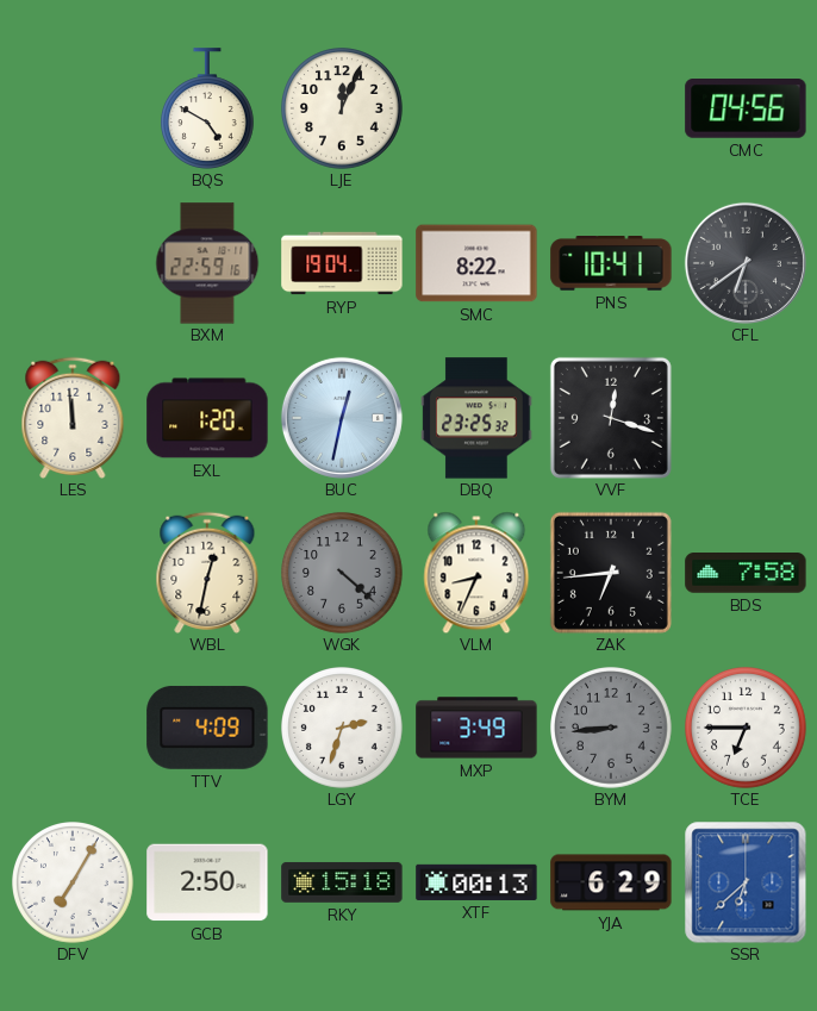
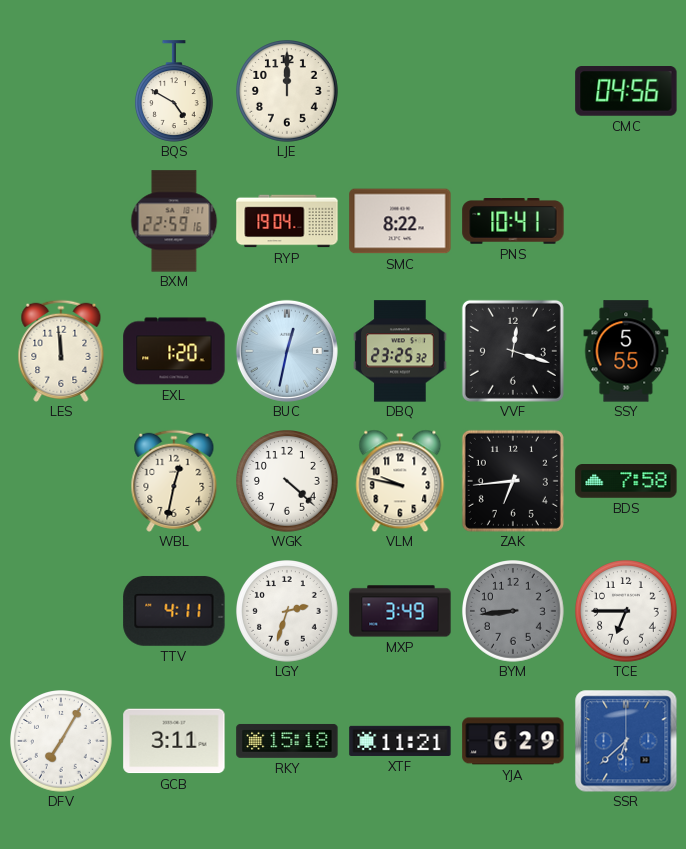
LJE: 12:04 -> 12:00
CFL: 6:39 -> none
SSY: none -> 5:55
WGK dial: grey -> white
VLM: 8:34 -> 9:47
TTV: 4:09 -> 4:11
GCB: 2:50 -> 3:11
XTF: 00:13 -> 11:21
